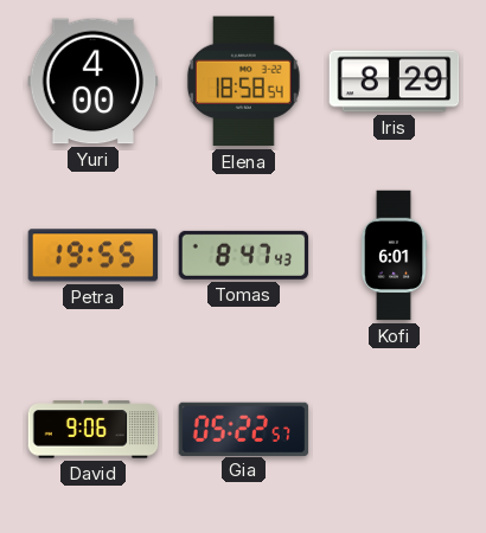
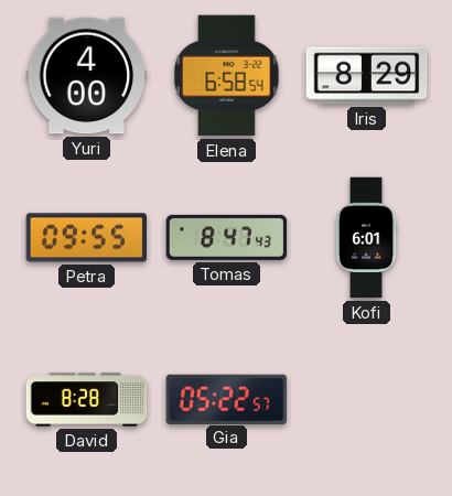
Elena: 18:58 -> 6:58
Petra: 19:55 -> 09:55
David: 9:06 -> 8:28
